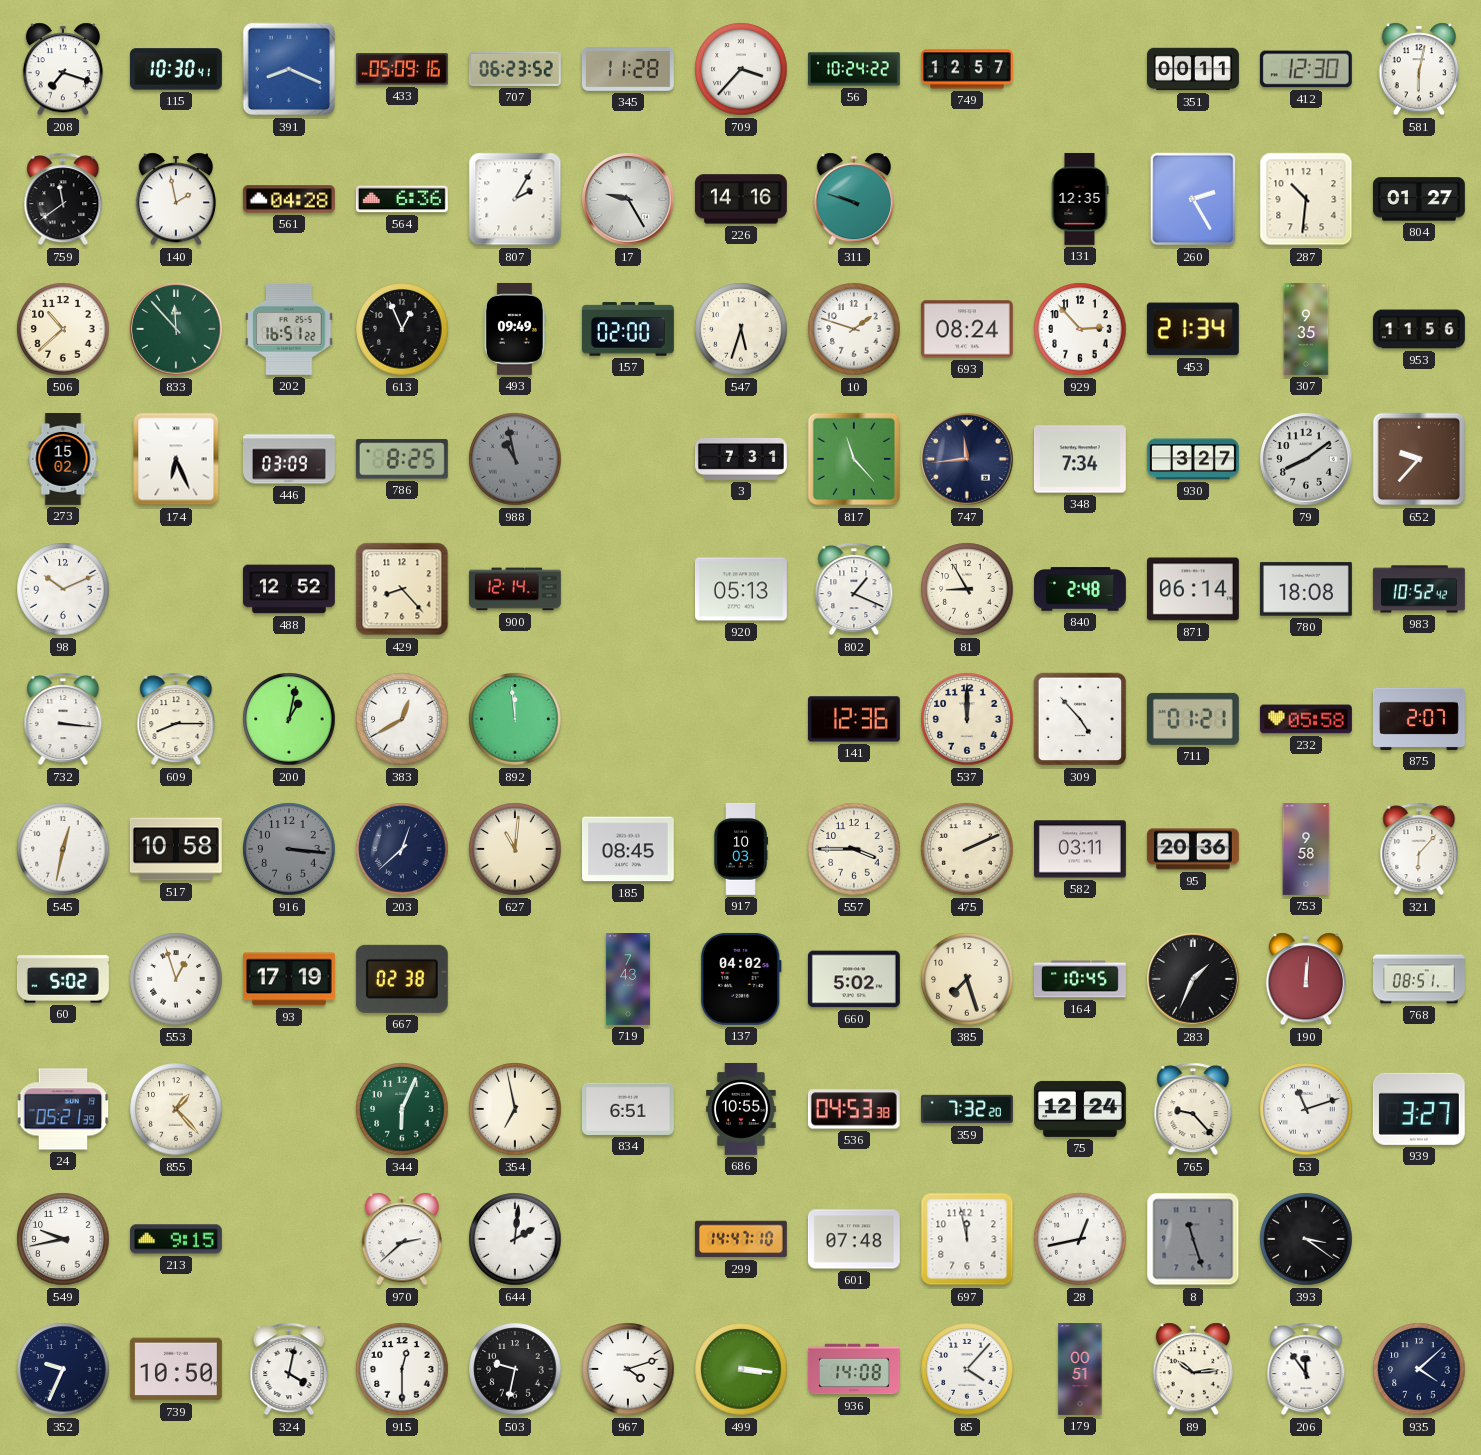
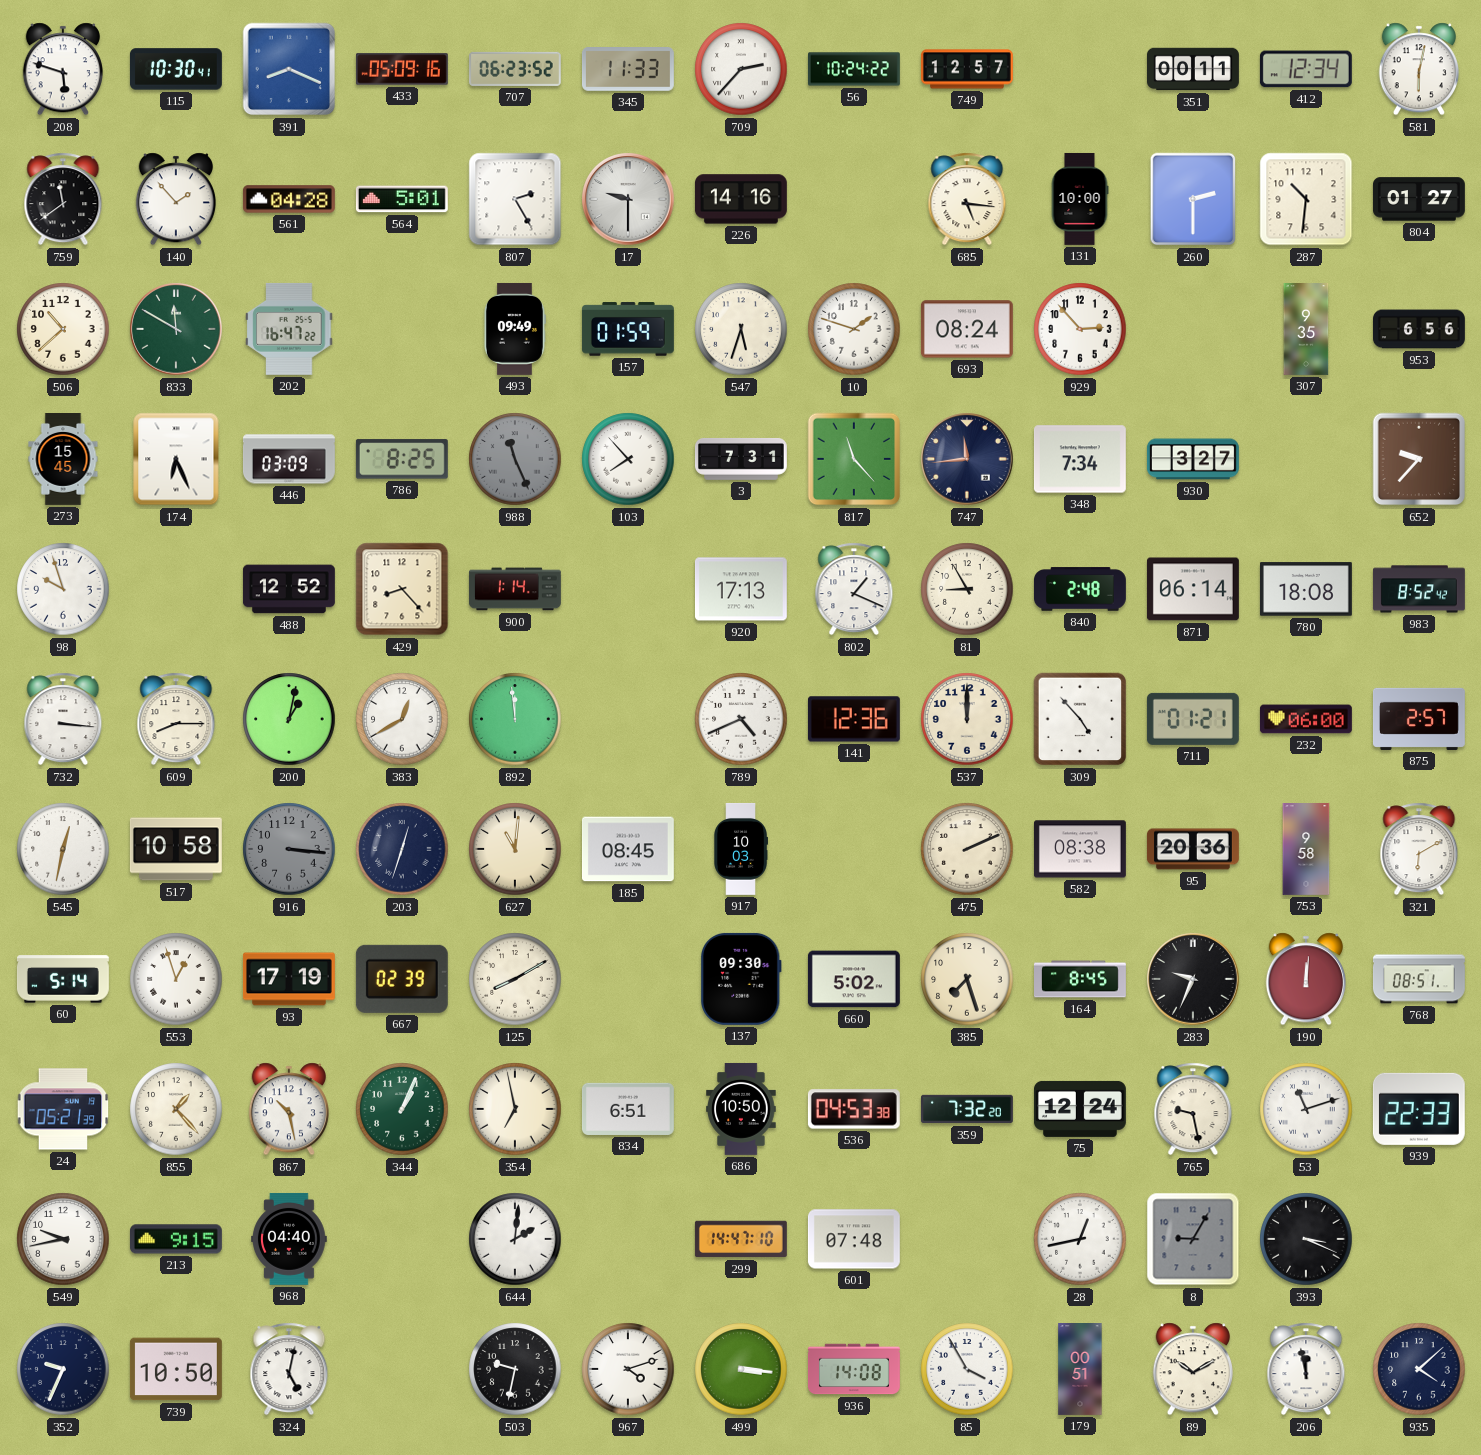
208: 7:18 -> 5:48
345: 11:28 -> 11:33
709: 3:37 -> 2:37
412: 12:30 -> 12:34
140: 1:58 -> 1:53
564: 6:36 -> 5:01
807: 2:05 -> 2:25
17: 9:25 -> 9:30
311: 9:48 -> none
685: none -> 5:16
131: 12:35 -> 10:00
260: 2:25 -> 2:30
833: 11:53 -> 11:50
202: 16:51 -> 16:47
613: 12:56 -> none
157: 02:00 -> 01:59
453: 21:34 -> none
953: 11:56 -> 6:56
273: 15:02 -> 15:45
988: 10:58 -> 11:26
103: none -> 7:53
79: 8:09 -> none
98: 10:11 -> 9:57
900: 12:14 -> 1:14
920: 05:13 -> 17:13
983: 10:52 -> 8:52
789: none -> 4:41
232: 05:58 -> 06:00
875: 2:07 -> 2:57
203: 12:38 -> 12:33
557: 3:45 -> none
582: 03:11 -> 08:38
321: 6:07 -> 6:10
60: 5:02 -> 5:14
667: 02:38 -> 02:39
125: none -> 8:10
719: 7:43 -> none
137: 04:02 -> 09:30
164: 10:45 -> 8:45
283: 1:34 -> 9:34
867: none -> 10:28
344: 6:04 -> 1:04
686: 10:55 -> 10:50
765: 9:23 -> 9:28
939: 3:27 -> 22:33
968: none -> 04:40
970: 2:38 -> none
697: 11:58 -> none
8: 11:27 -> 9:05
393: 3:21 -> 3:19
324: 4:02 -> 5:02
915: 12:30 -> none
85: 4:07 -> 3:55
89: 10:14 -> 10:10
206: 11:54 -> 11:58
